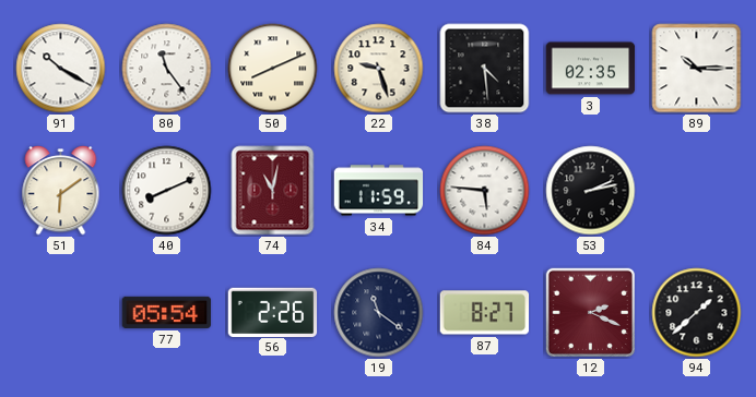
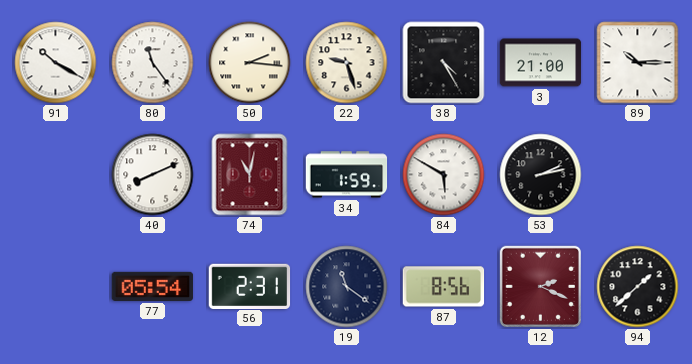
50: 8:11 -> 2:16
38: 4:29 -> 4:25
3: 02:35 -> 21:00
51: 6:09 -> none
34: 11:59 -> 1:59
84: 5:46 -> 5:50
56: 2:26 -> 2:31
87: 8:27 -> 8:56
